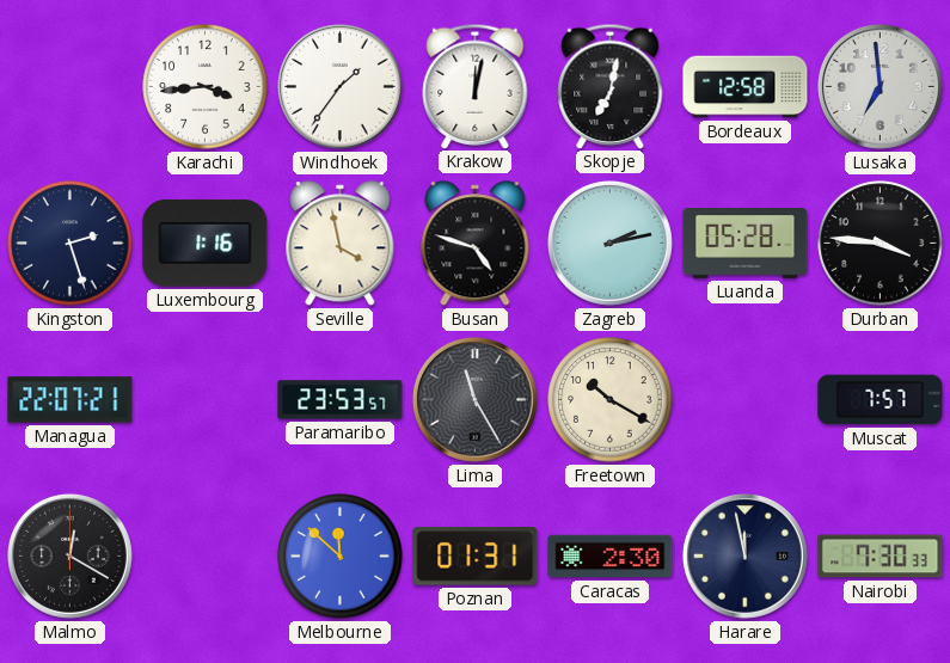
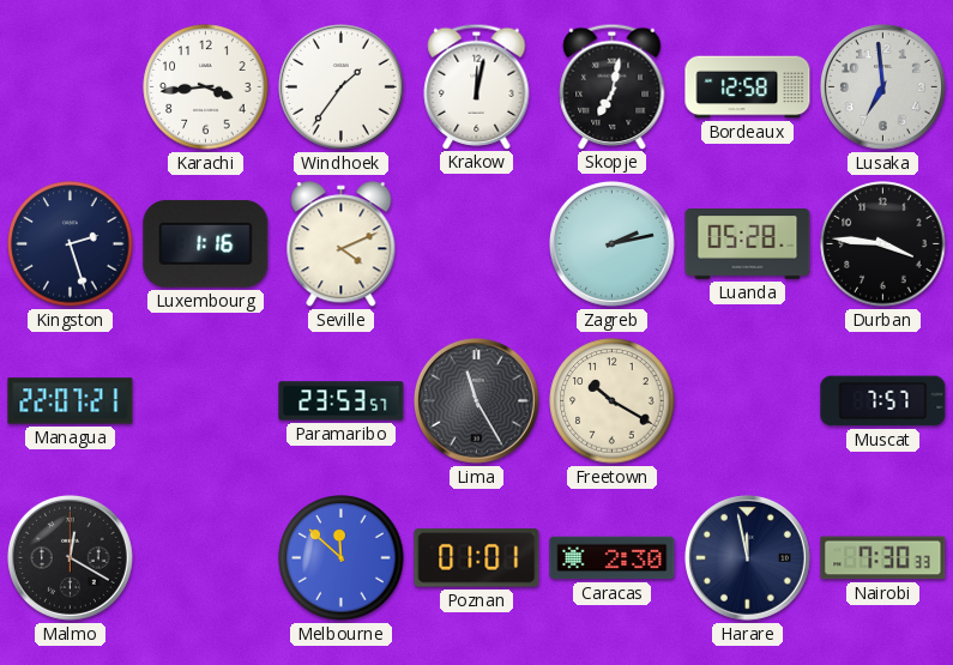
Seville: 3:58 -> 4:11
Busan: 4:48 -> none
Poznan: 01:31 -> 01:01
